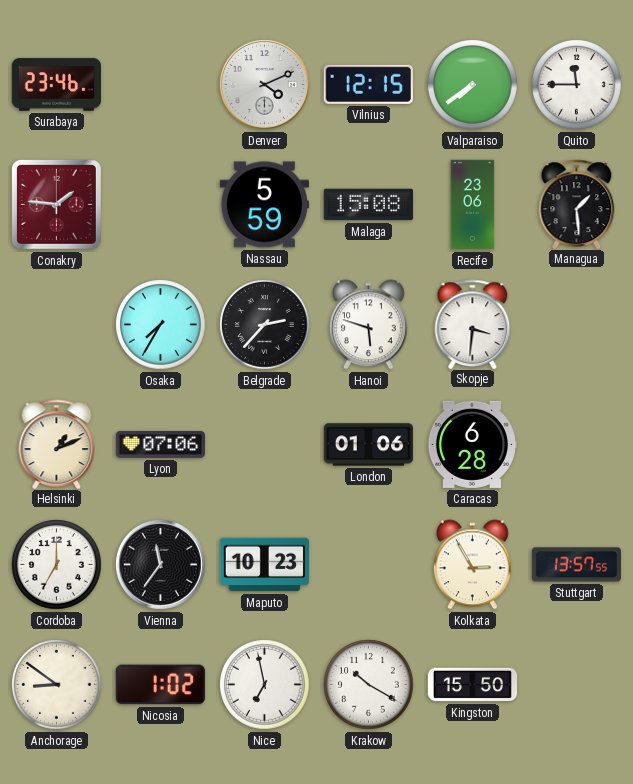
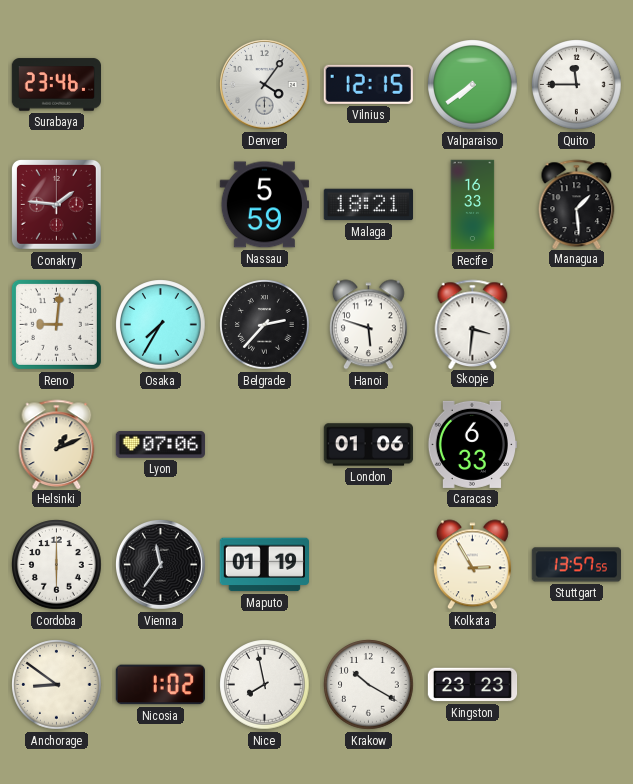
Denver: 4:11 -> 4:06
Malaga: 15:08 -> 18:21
Recife: 23:06 -> 16:33
Reno: none -> 9:01
Caracas: 6:28 -> 6:33
Cordoba: 7:00 -> 6:00
Maputo: 10:23 -> 01:19
Nice: 6:58 -> 7:58
Kingston: 15:50 -> 23:23
